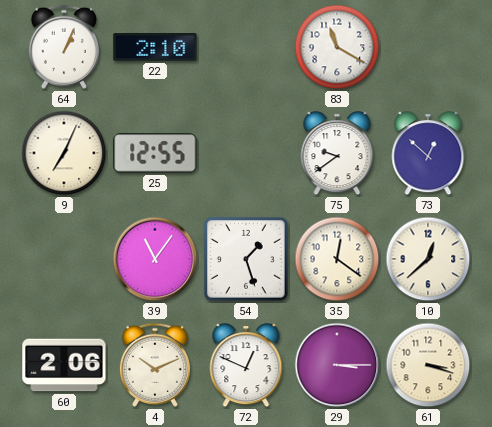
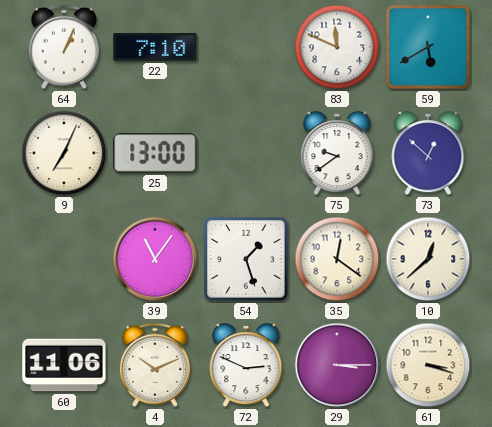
22: 2:10 -> 7:10
83: 11:20 -> 11:49
59: none -> 5:40
25: 12:55 -> 13:00
60: 2:06 -> 11:06
72: 12:49 -> 2:49
